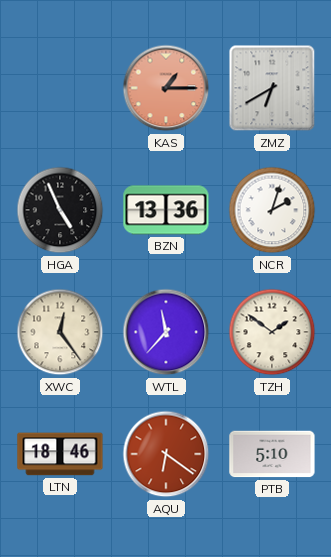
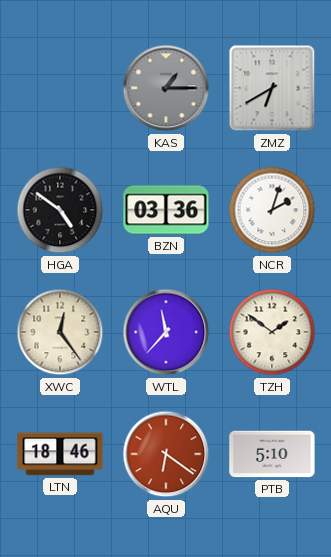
KAS dial: salmon -> grey
HGA: 4:56 -> 4:51
BZN: 13:36 -> 03:36
